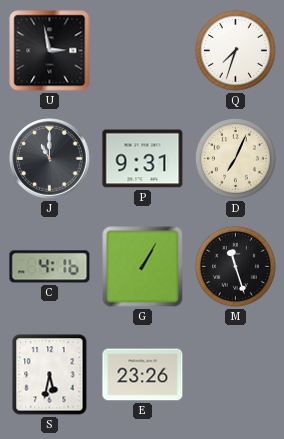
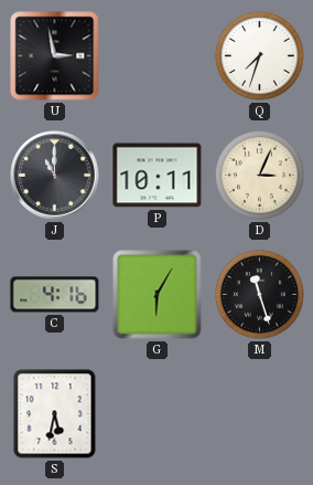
P: 9:31 -> 10:11
D: 7:04 -> 3:04
G: 1:05 -> 6:05
E: 23:26 -> none
